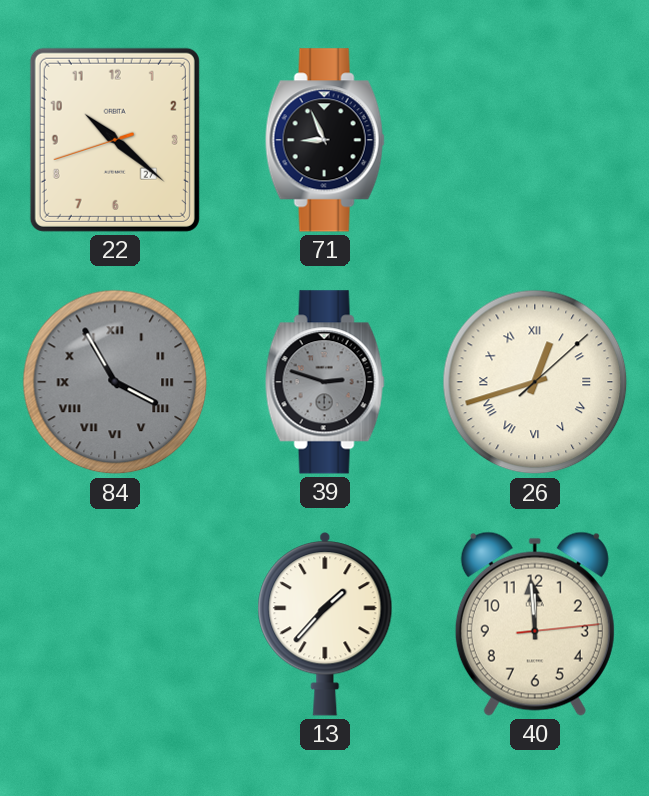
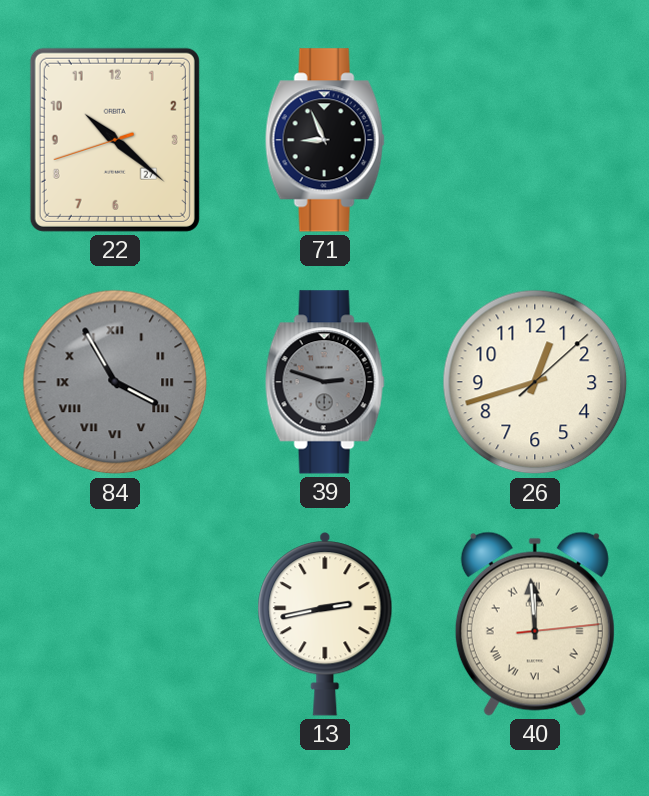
26 numerals: Roman -> Arabic
13: 1:37 -> 2:43
40 numerals: Arabic -> Roman
